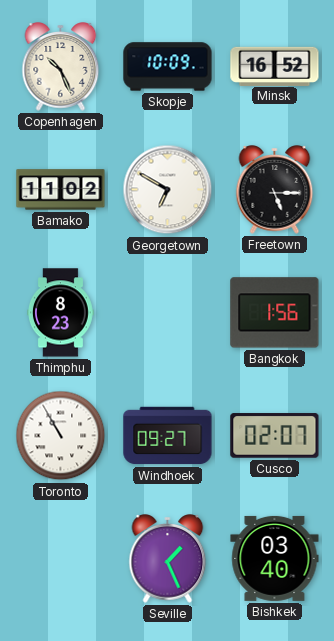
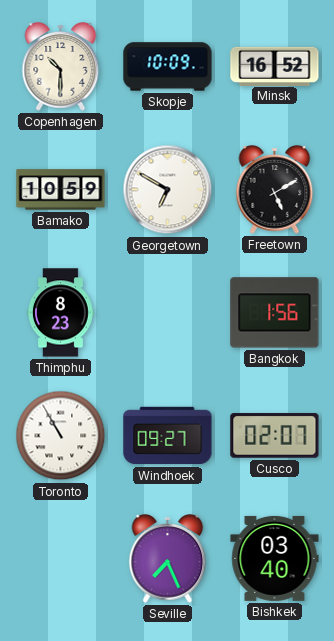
Copenhagen: 10:26 -> 10:30
Bamako: 11:02 -> 10:59
Freetown: 5:15 -> 5:10
Seville: 1:26 -> 7:26
